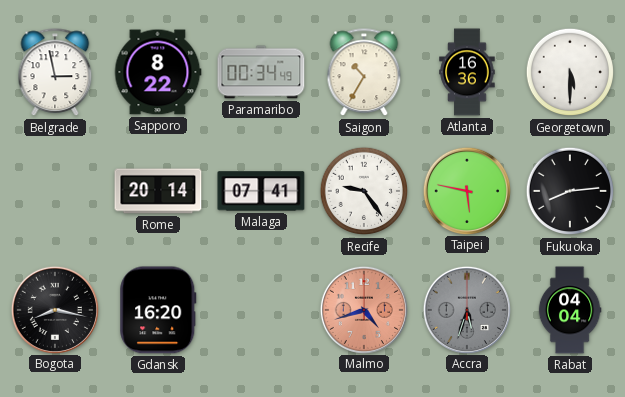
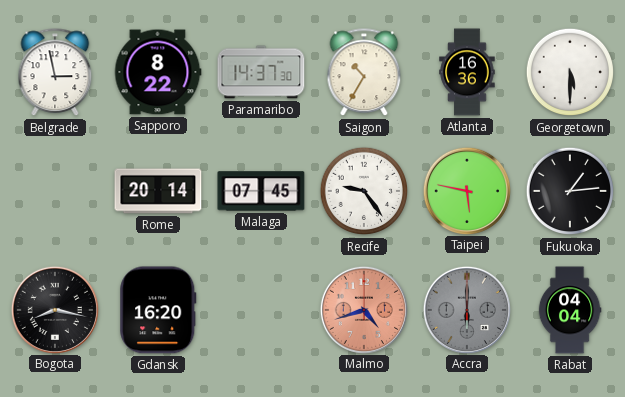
Paramaribo: 00:34 -> 14:37
Malaga: 07:41 -> 07:45
Fukuoka: 8:14 -> 1:14
Accra: 5:33 -> 6:00
